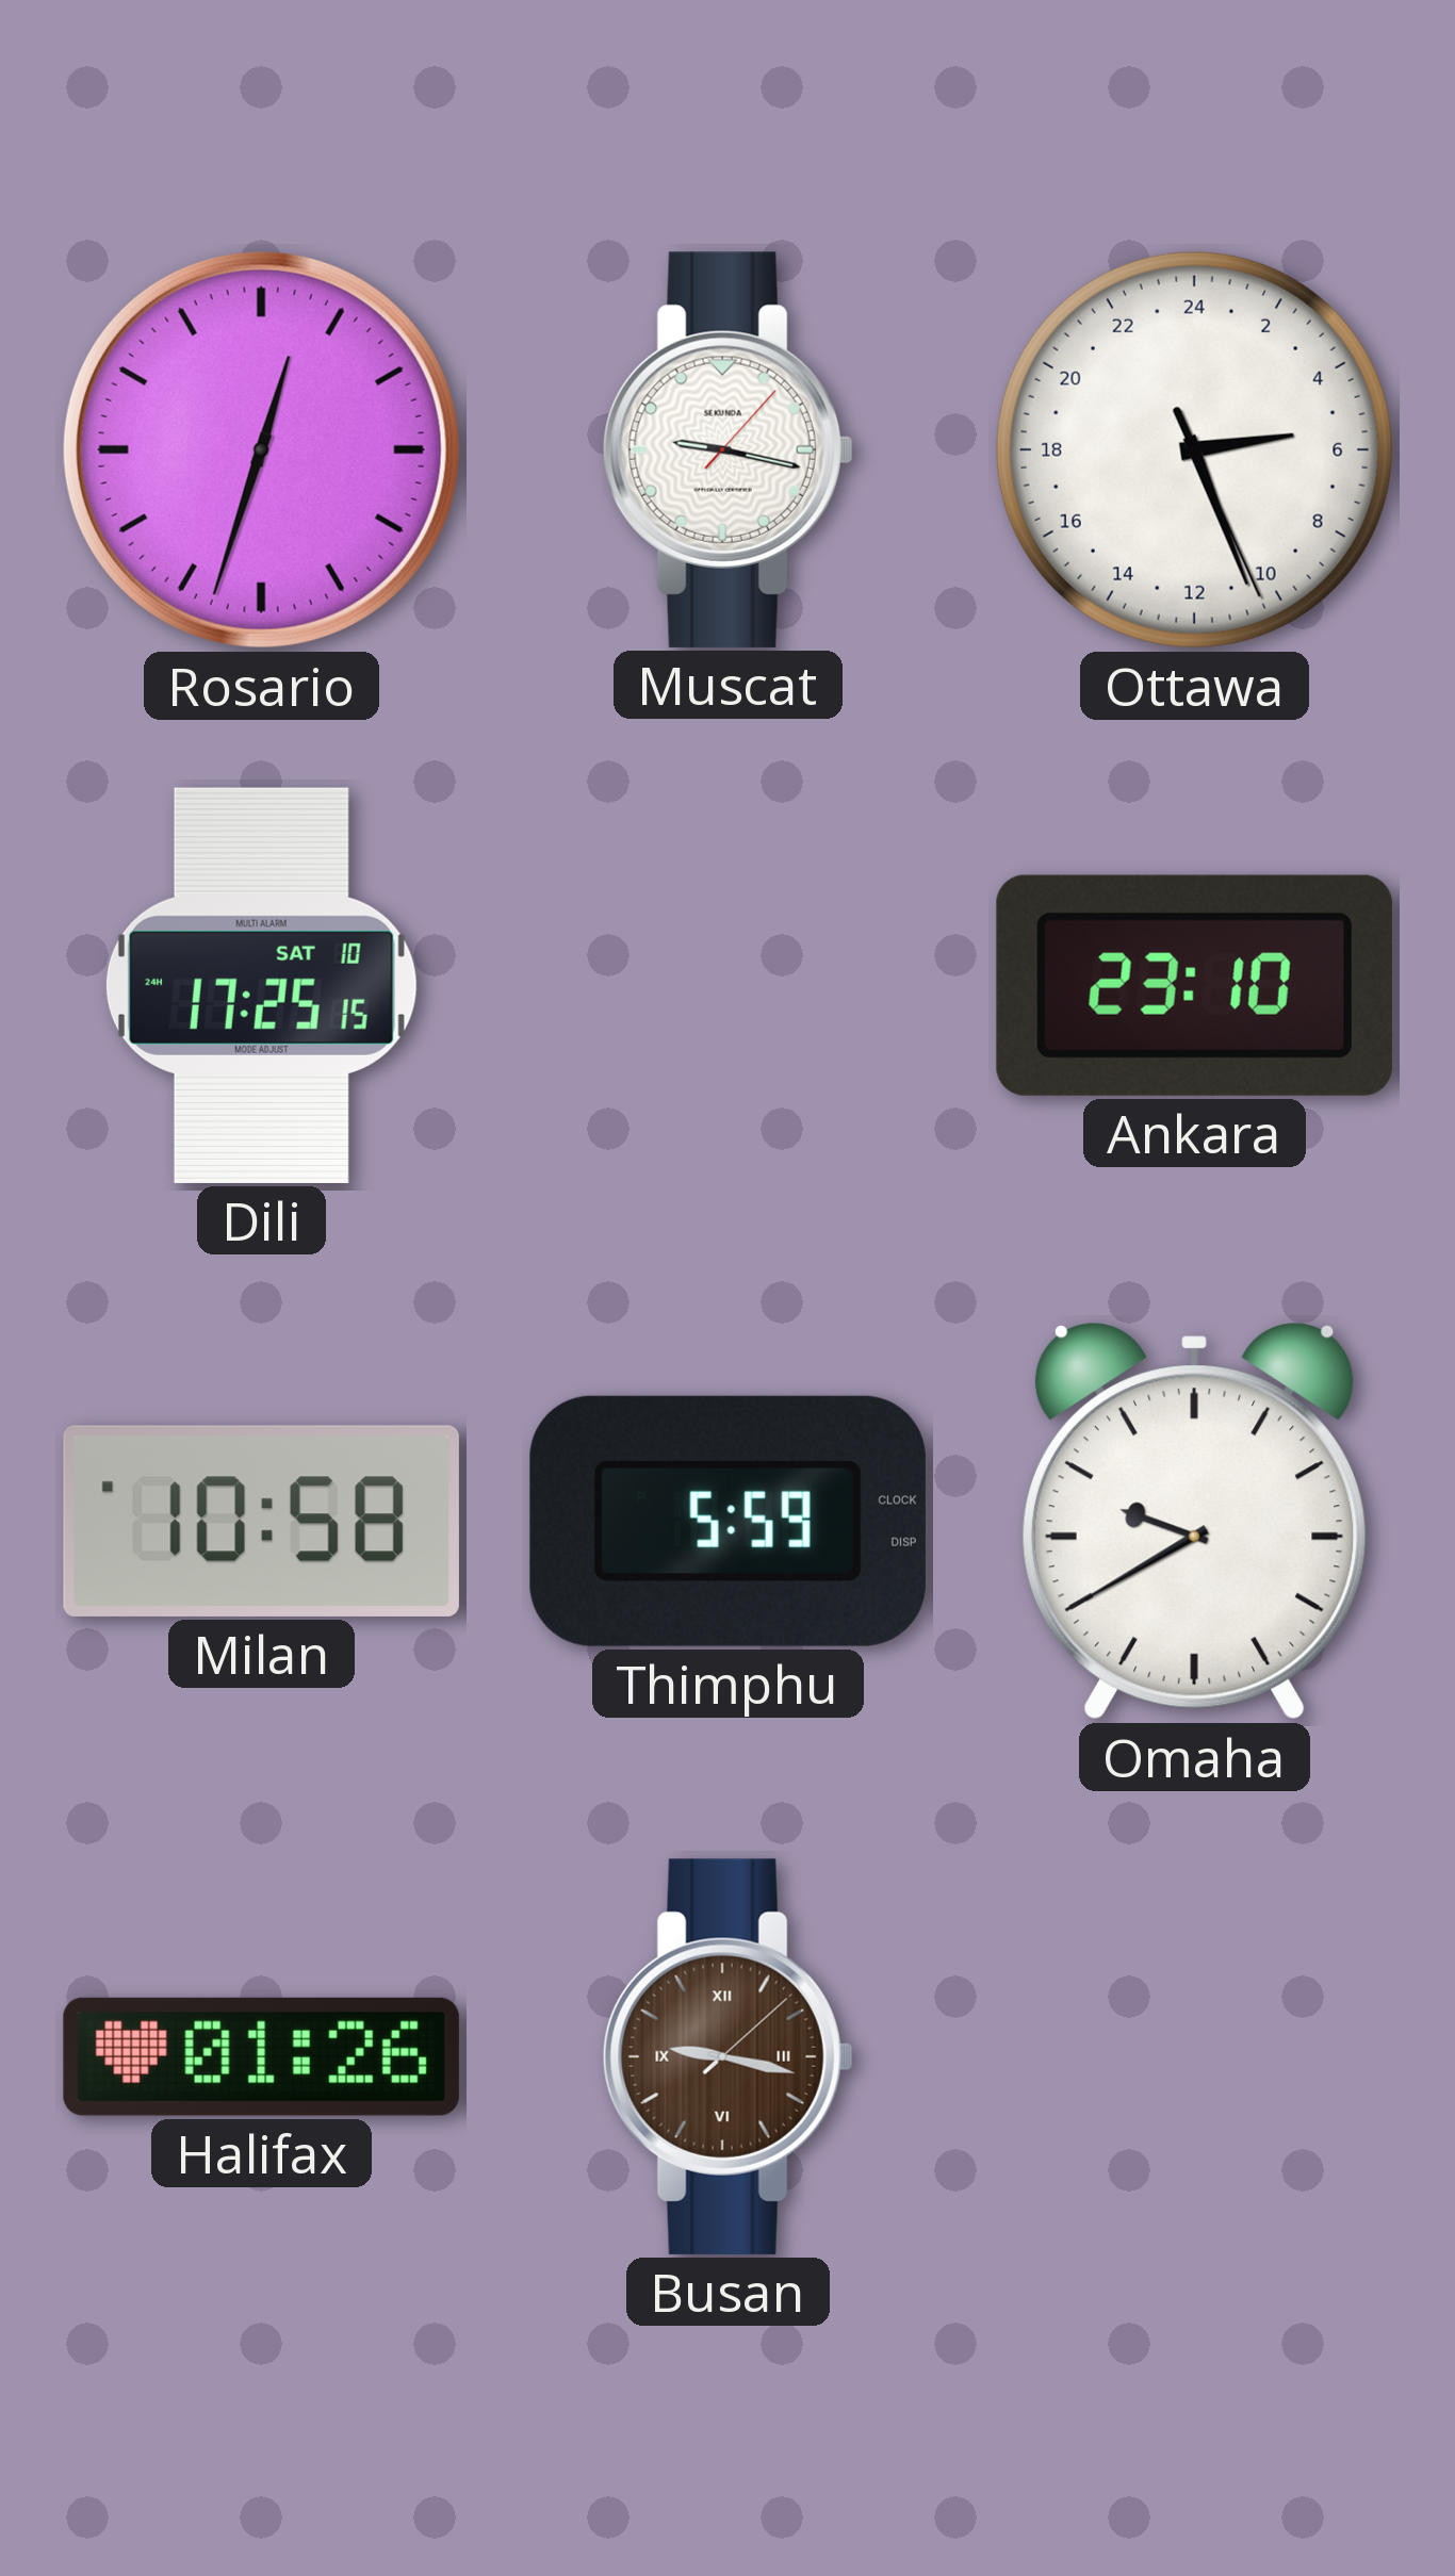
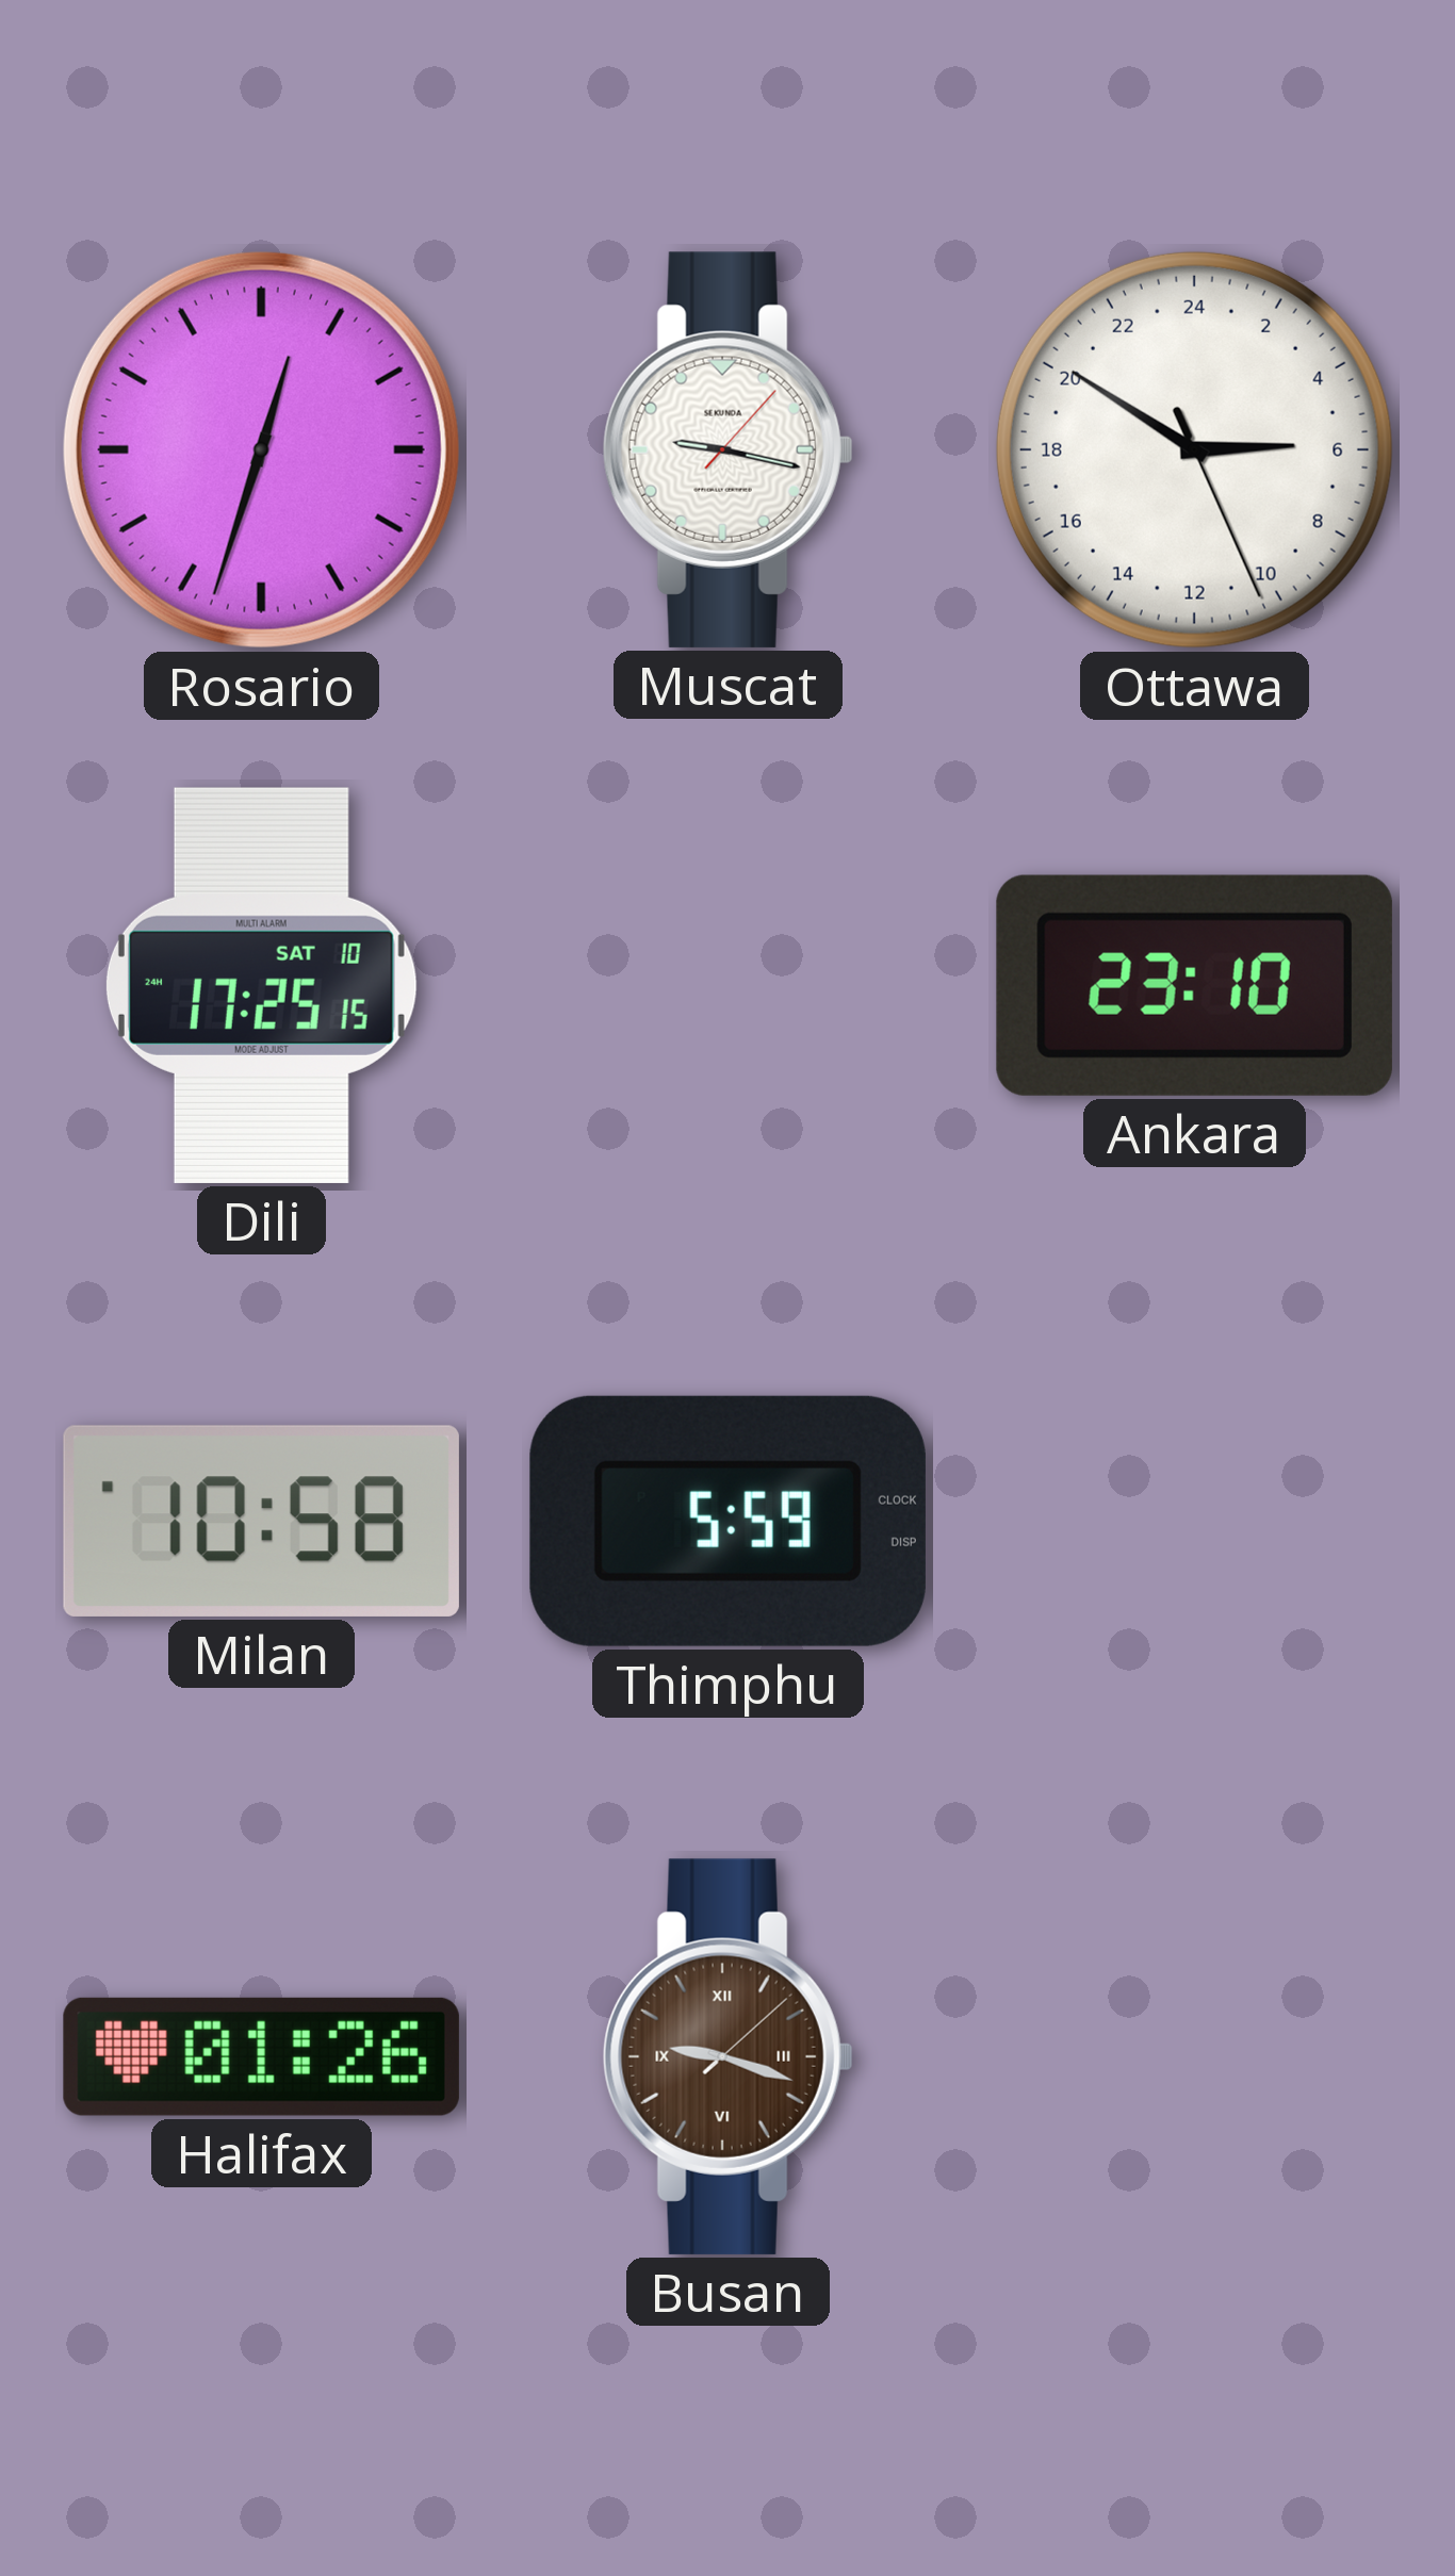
Ottawa: 5:26 -> 5:50
Omaha: 9:40 -> none
Busan: 9:17 -> 9:18
